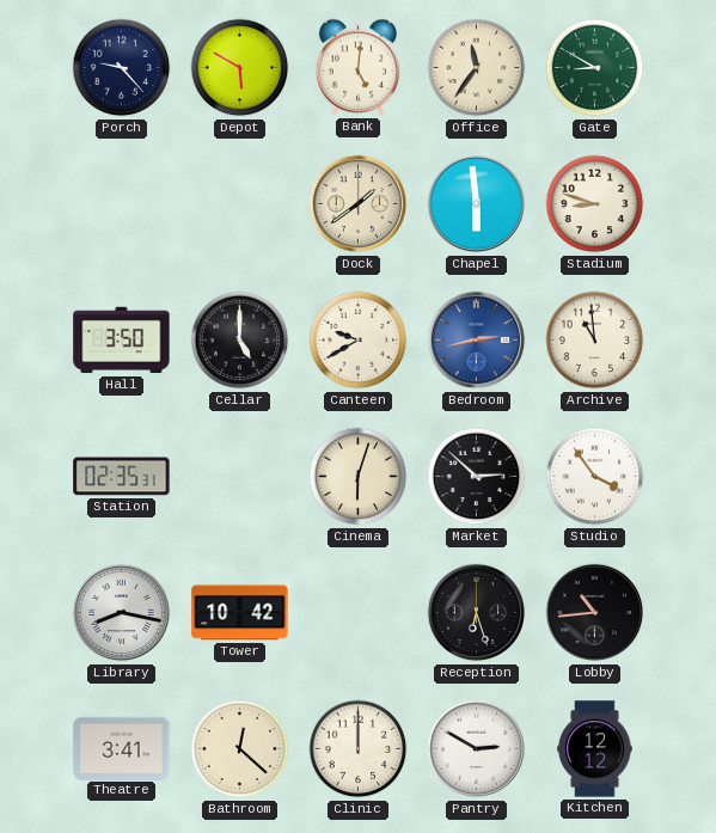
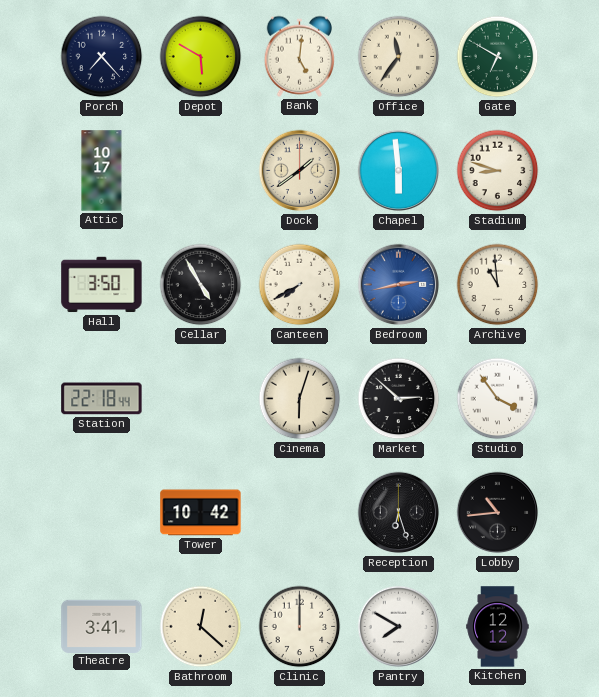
Porch: 9:23 -> 7:23
Gate: 8:50 -> 6:50
Attic: none -> 10:17
Cellar: 5:00 -> 4:55
Canteen: 9:40 -> 7:40
Station: 02:35 -> 22:18
Library: 8:17 -> none
Pantry: 2:50 -> 7:50
